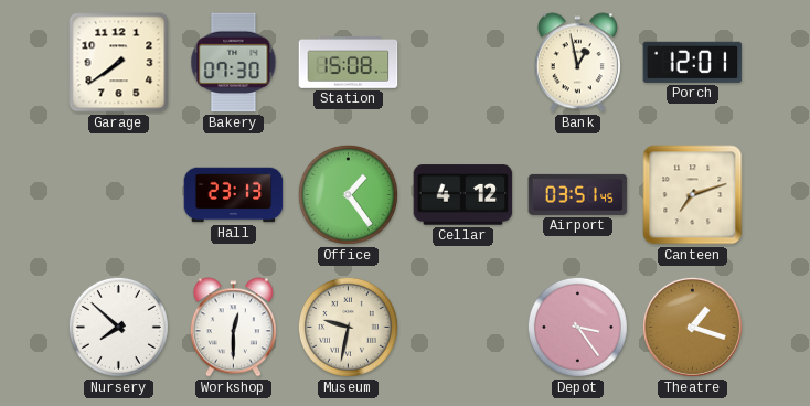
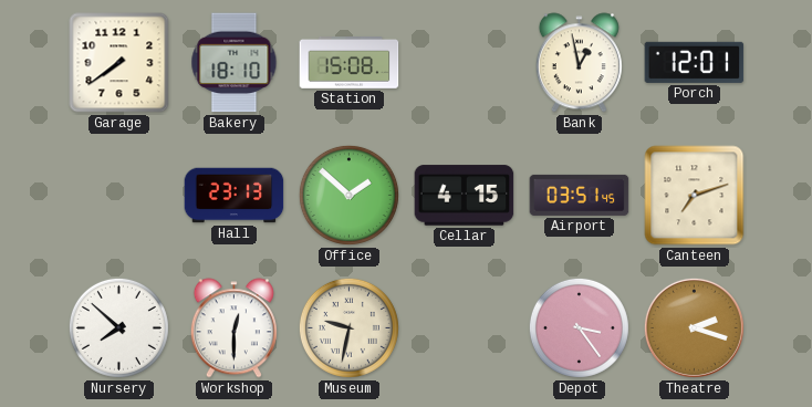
Bakery: 07:30 -> 18:10
Office: 1:24 -> 1:52
Cellar: 4:12 -> 4:15
Theatre: 1:18 -> 2:18
